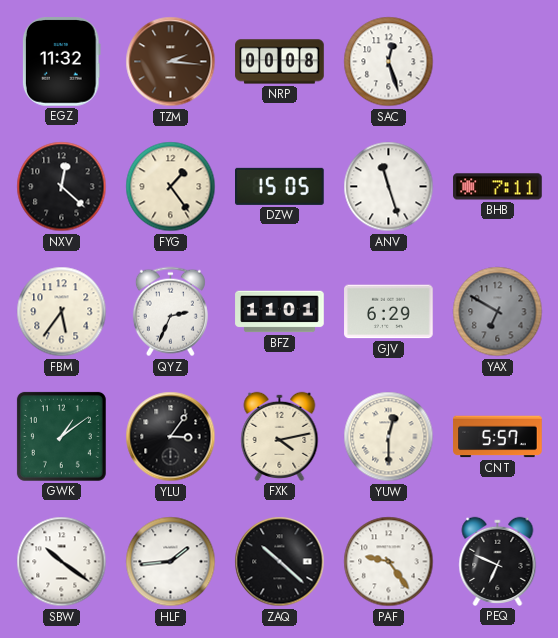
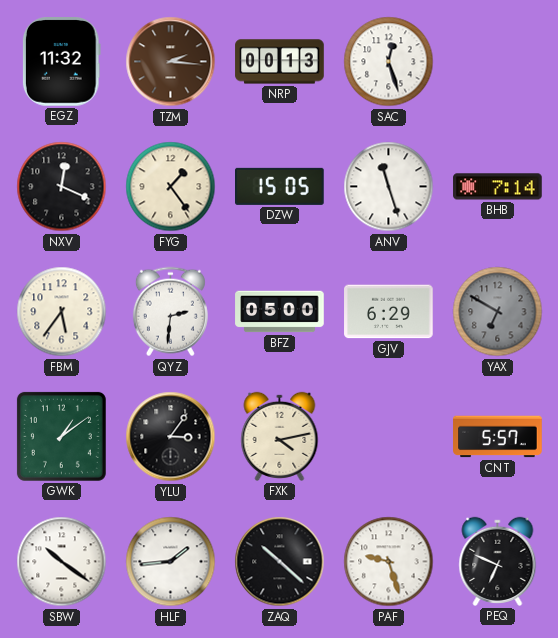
NRP: 00:08 -> 00:13
NXV: 12:22 -> 12:19
BHB: 7:11 -> 7:14
QYZ: 2:34 -> 2:31
BFZ: 11:01 -> 05:00
YUW: 12:30 -> none
PAF: 9:24 -> 9:27
